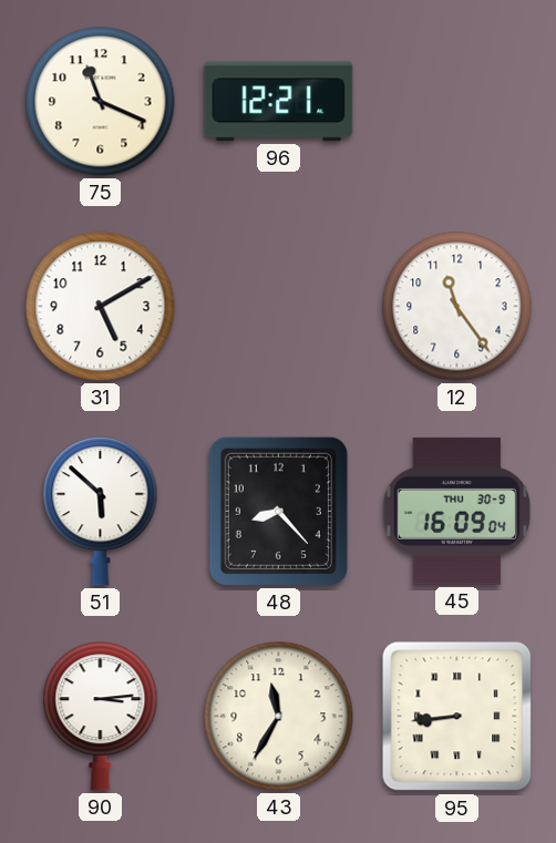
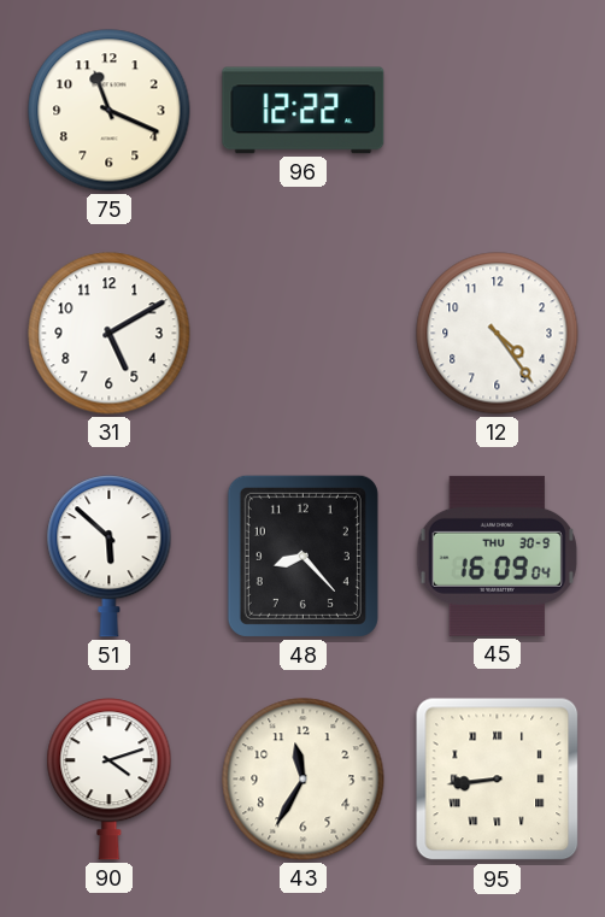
96: 12:21 -> 12:22
12: 11:24 -> 4:24
90: 3:14 -> 4:12
